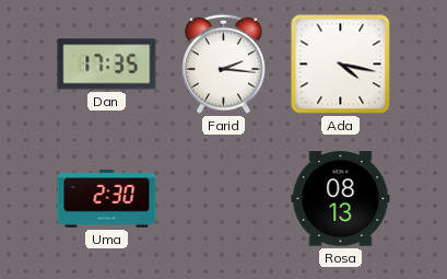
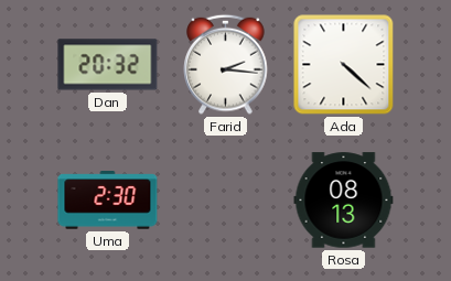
Dan: 17:35 -> 20:32
Ada: 4:17 -> 4:22
